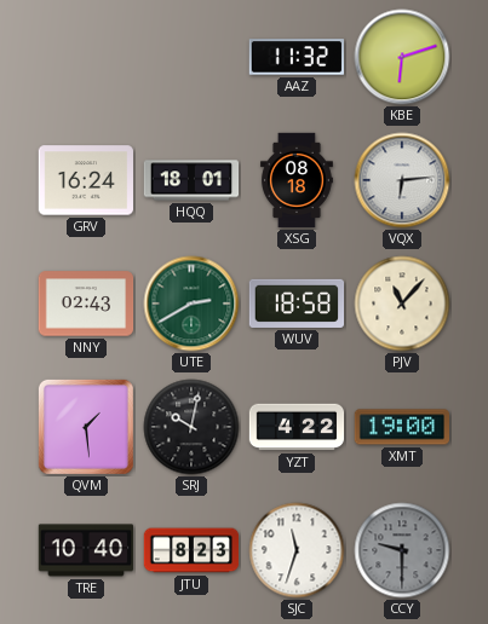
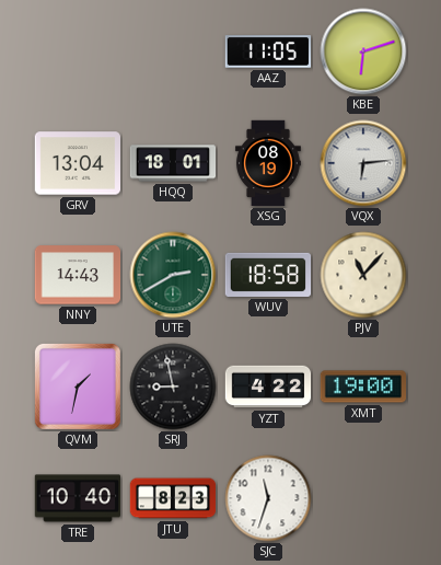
AAZ: 11:32 -> 11:05
GRV: 16:24 -> 13:04
XSG: 08:18 -> 08:19
NNY: 02:43 -> 14:43
QVM: 1:29 -> 1:32
SRJ: 10:02 -> 8:58
CCY: 9:30 -> none
